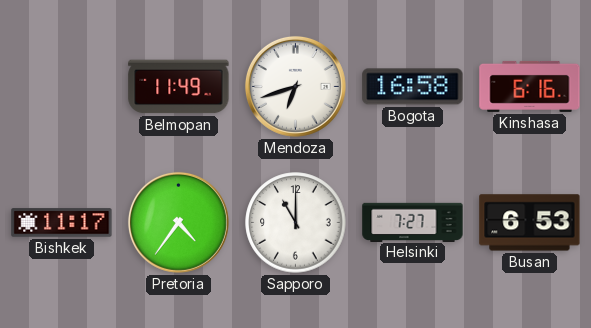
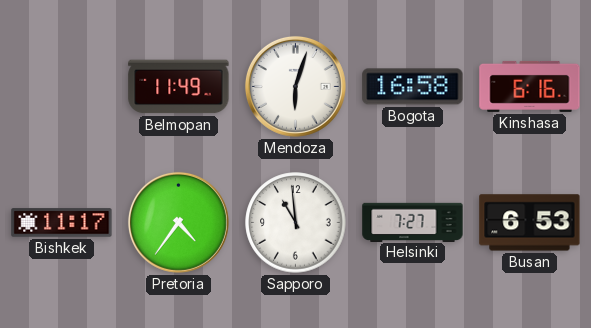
Mendoza: 6:42 -> 6:03
Sapporo: 11:00 -> 10:59
